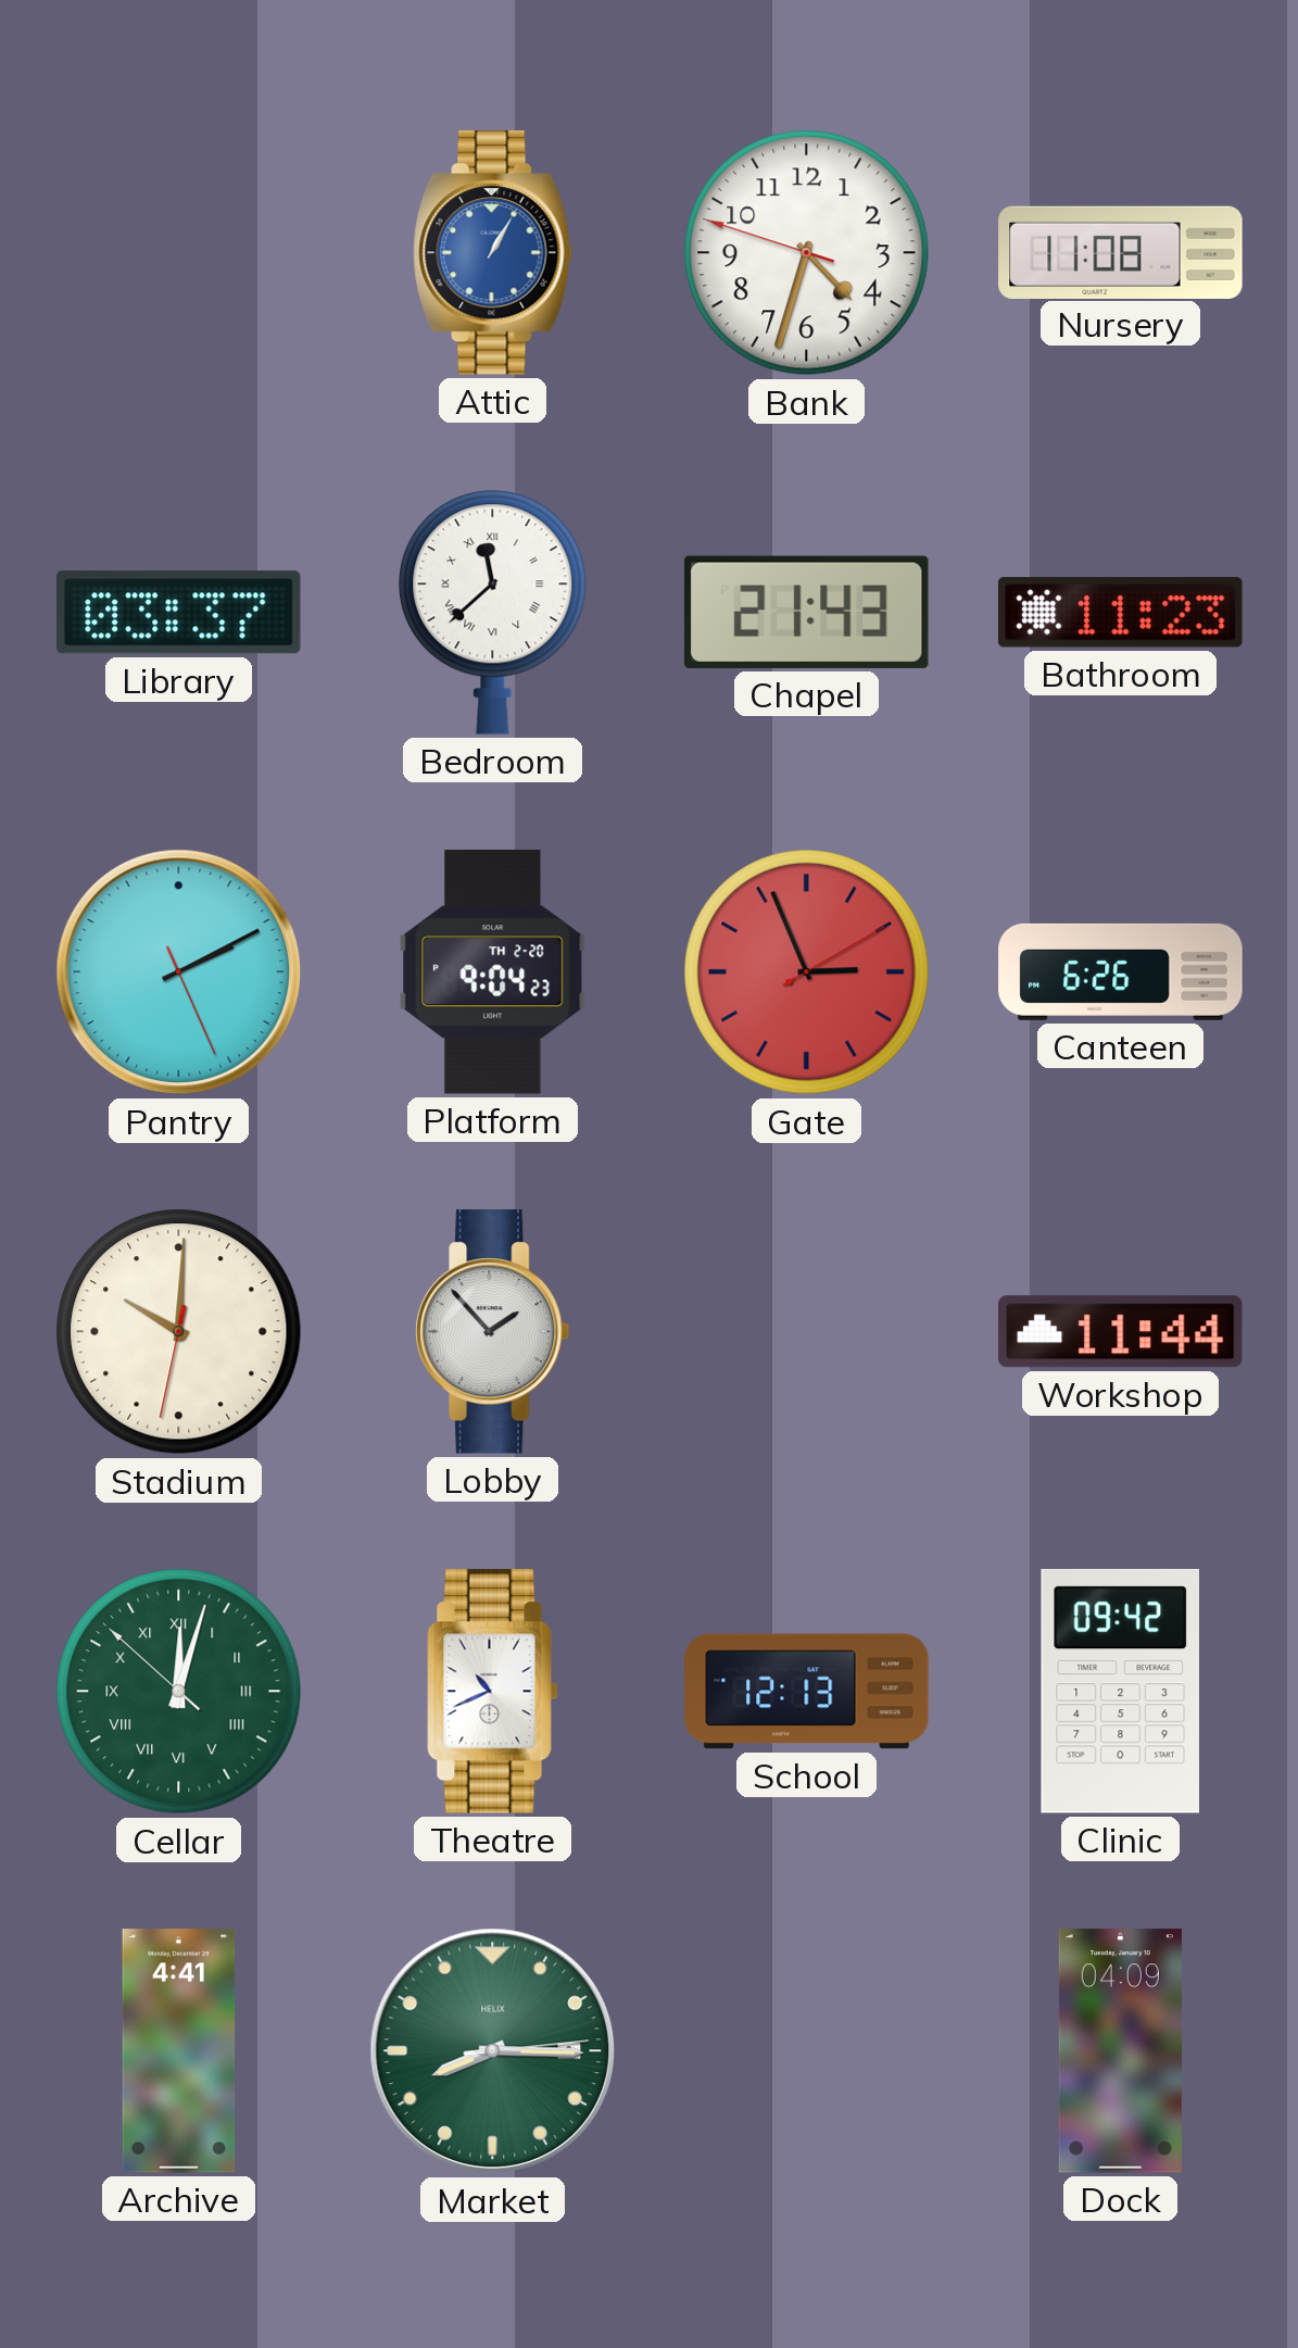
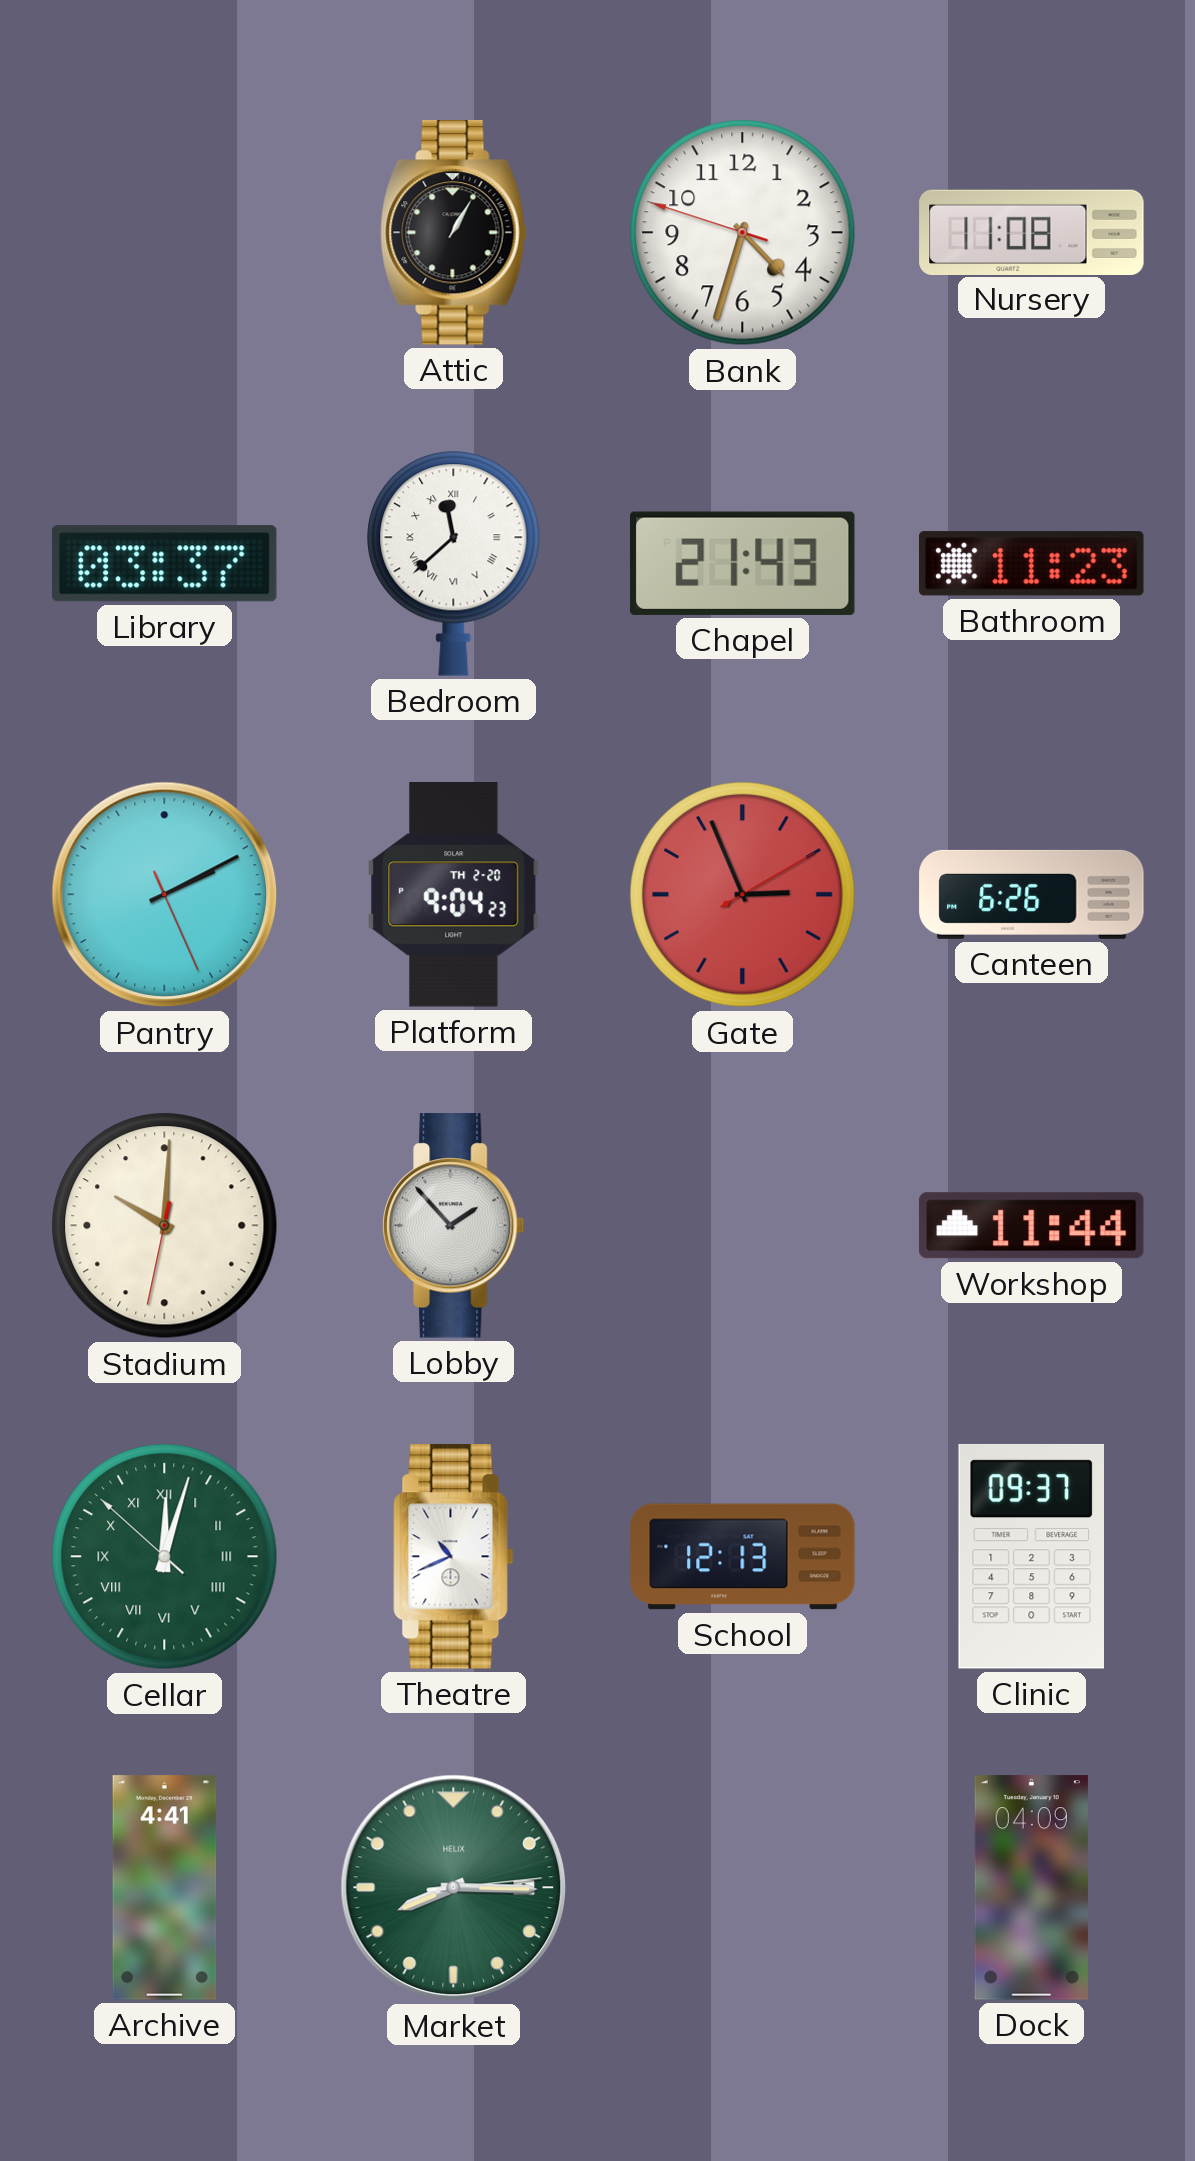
Attic dial: blue -> black
Clinic: 09:42 -> 09:37
